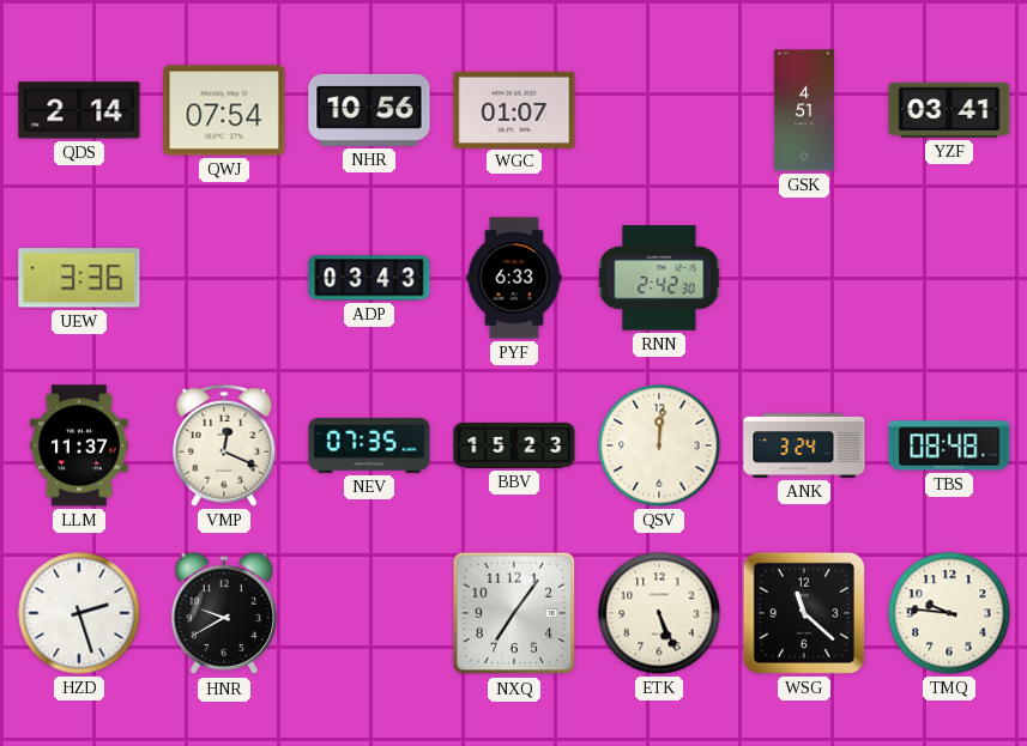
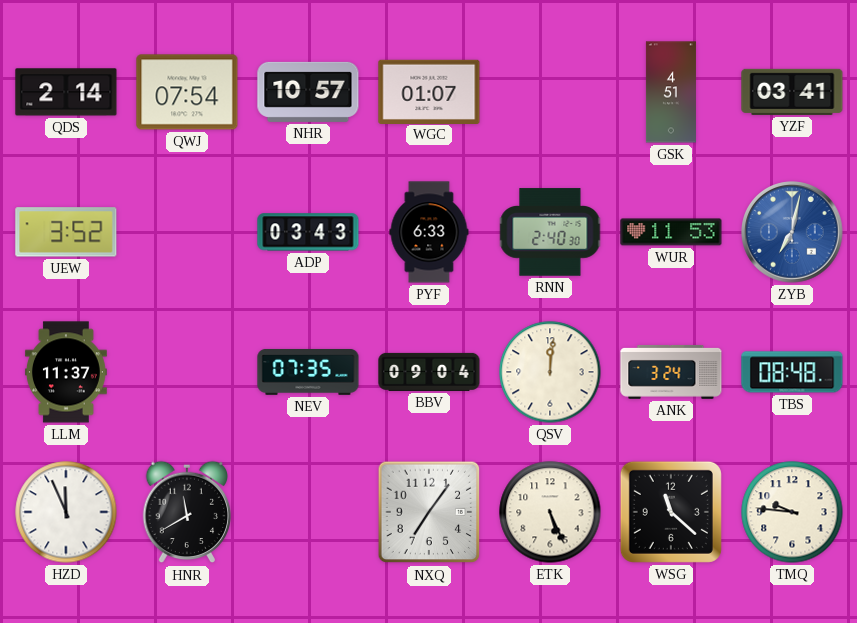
NHR: 10:56 -> 10:57
UEW: 3:36 -> 3:52
RNN: 2:42 -> 2:40
WUR: none -> 11:53
ZYB: none -> 7:02
VMP: 12:19 -> none
BBV: 15:23 -> 09:04
HZD: 2:27 -> 11:56
HNR: 9:40 -> 11:40
